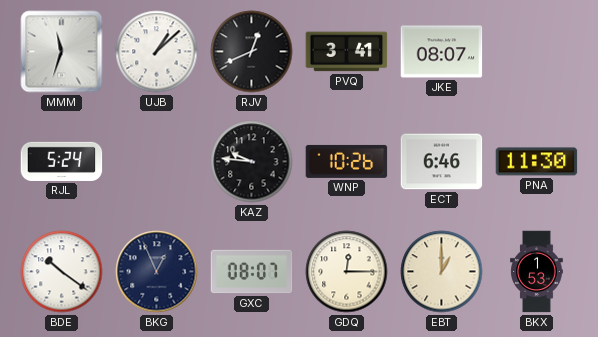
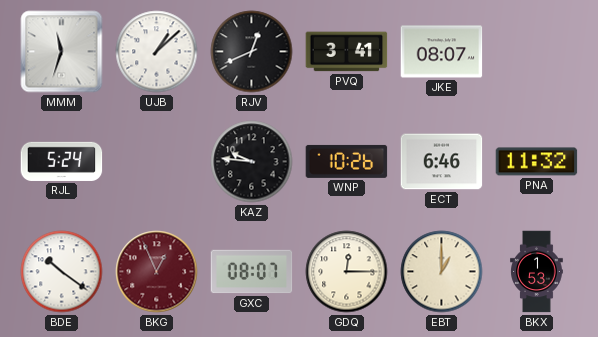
PNA: 11:30 -> 11:32
BKG dial: navy -> burgundy
